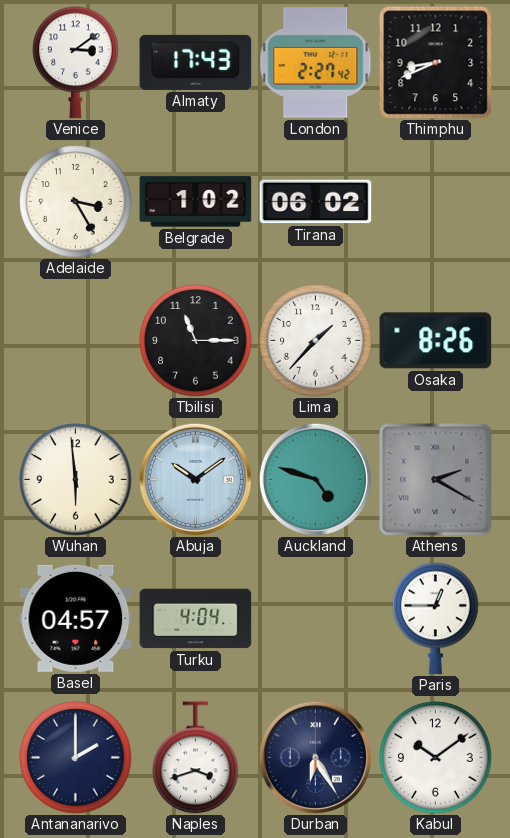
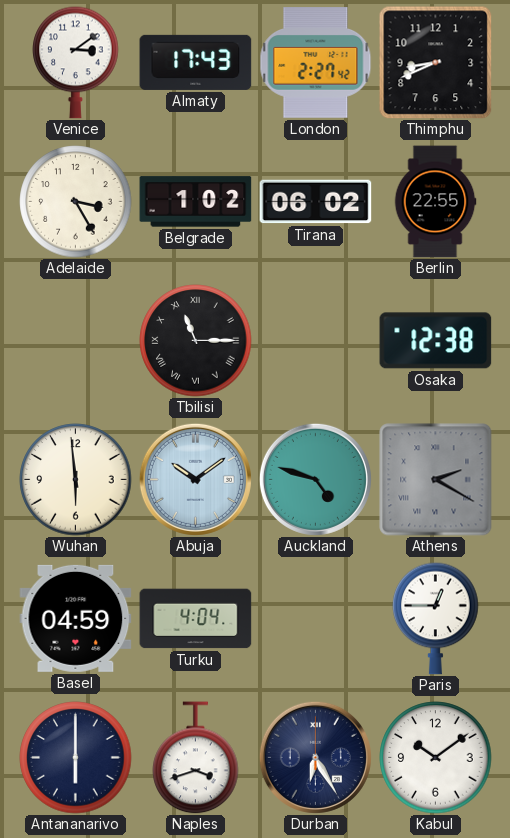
Berlin: none -> 22:55
Tbilisi numerals: Arabic -> Roman
Lima: 1:37 -> none
Osaka: 8:26 -> 12:38
Basel: 04:57 -> 04:59
Antananarivo: 2:00 -> 6:00
